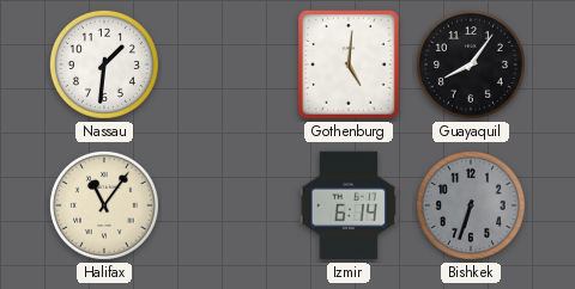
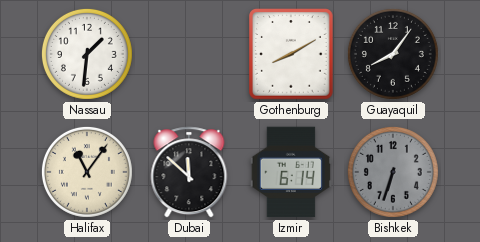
Gothenburg: 5:01 -> 8:10
Dubai: none -> 11:52
